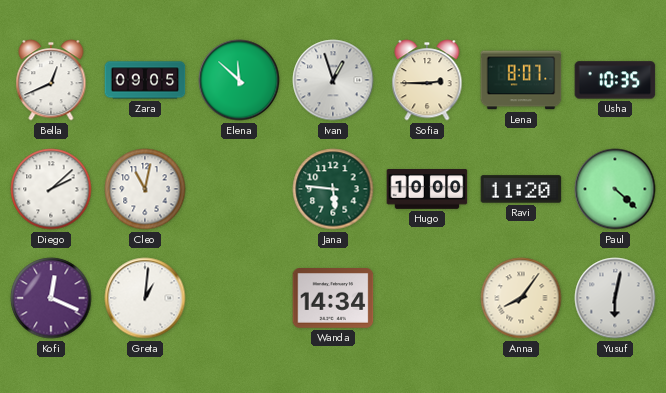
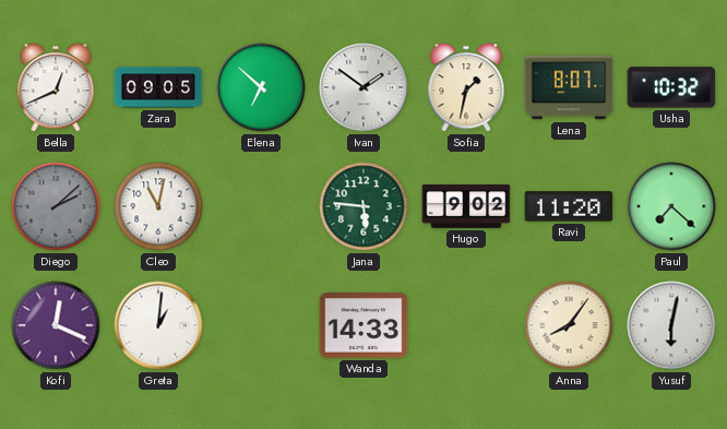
Elena: 11:52 -> 6:52
Ivan: 12:57 -> 1:51
Sofia: 2:45 -> 1:32
Usha: 10:35 -> 10:32
Diego dial: white -> grey
Hugo: 10:00 -> 9:02
Paul: 4:22 -> 7:22
Wanda: 14:34 -> 14:33
